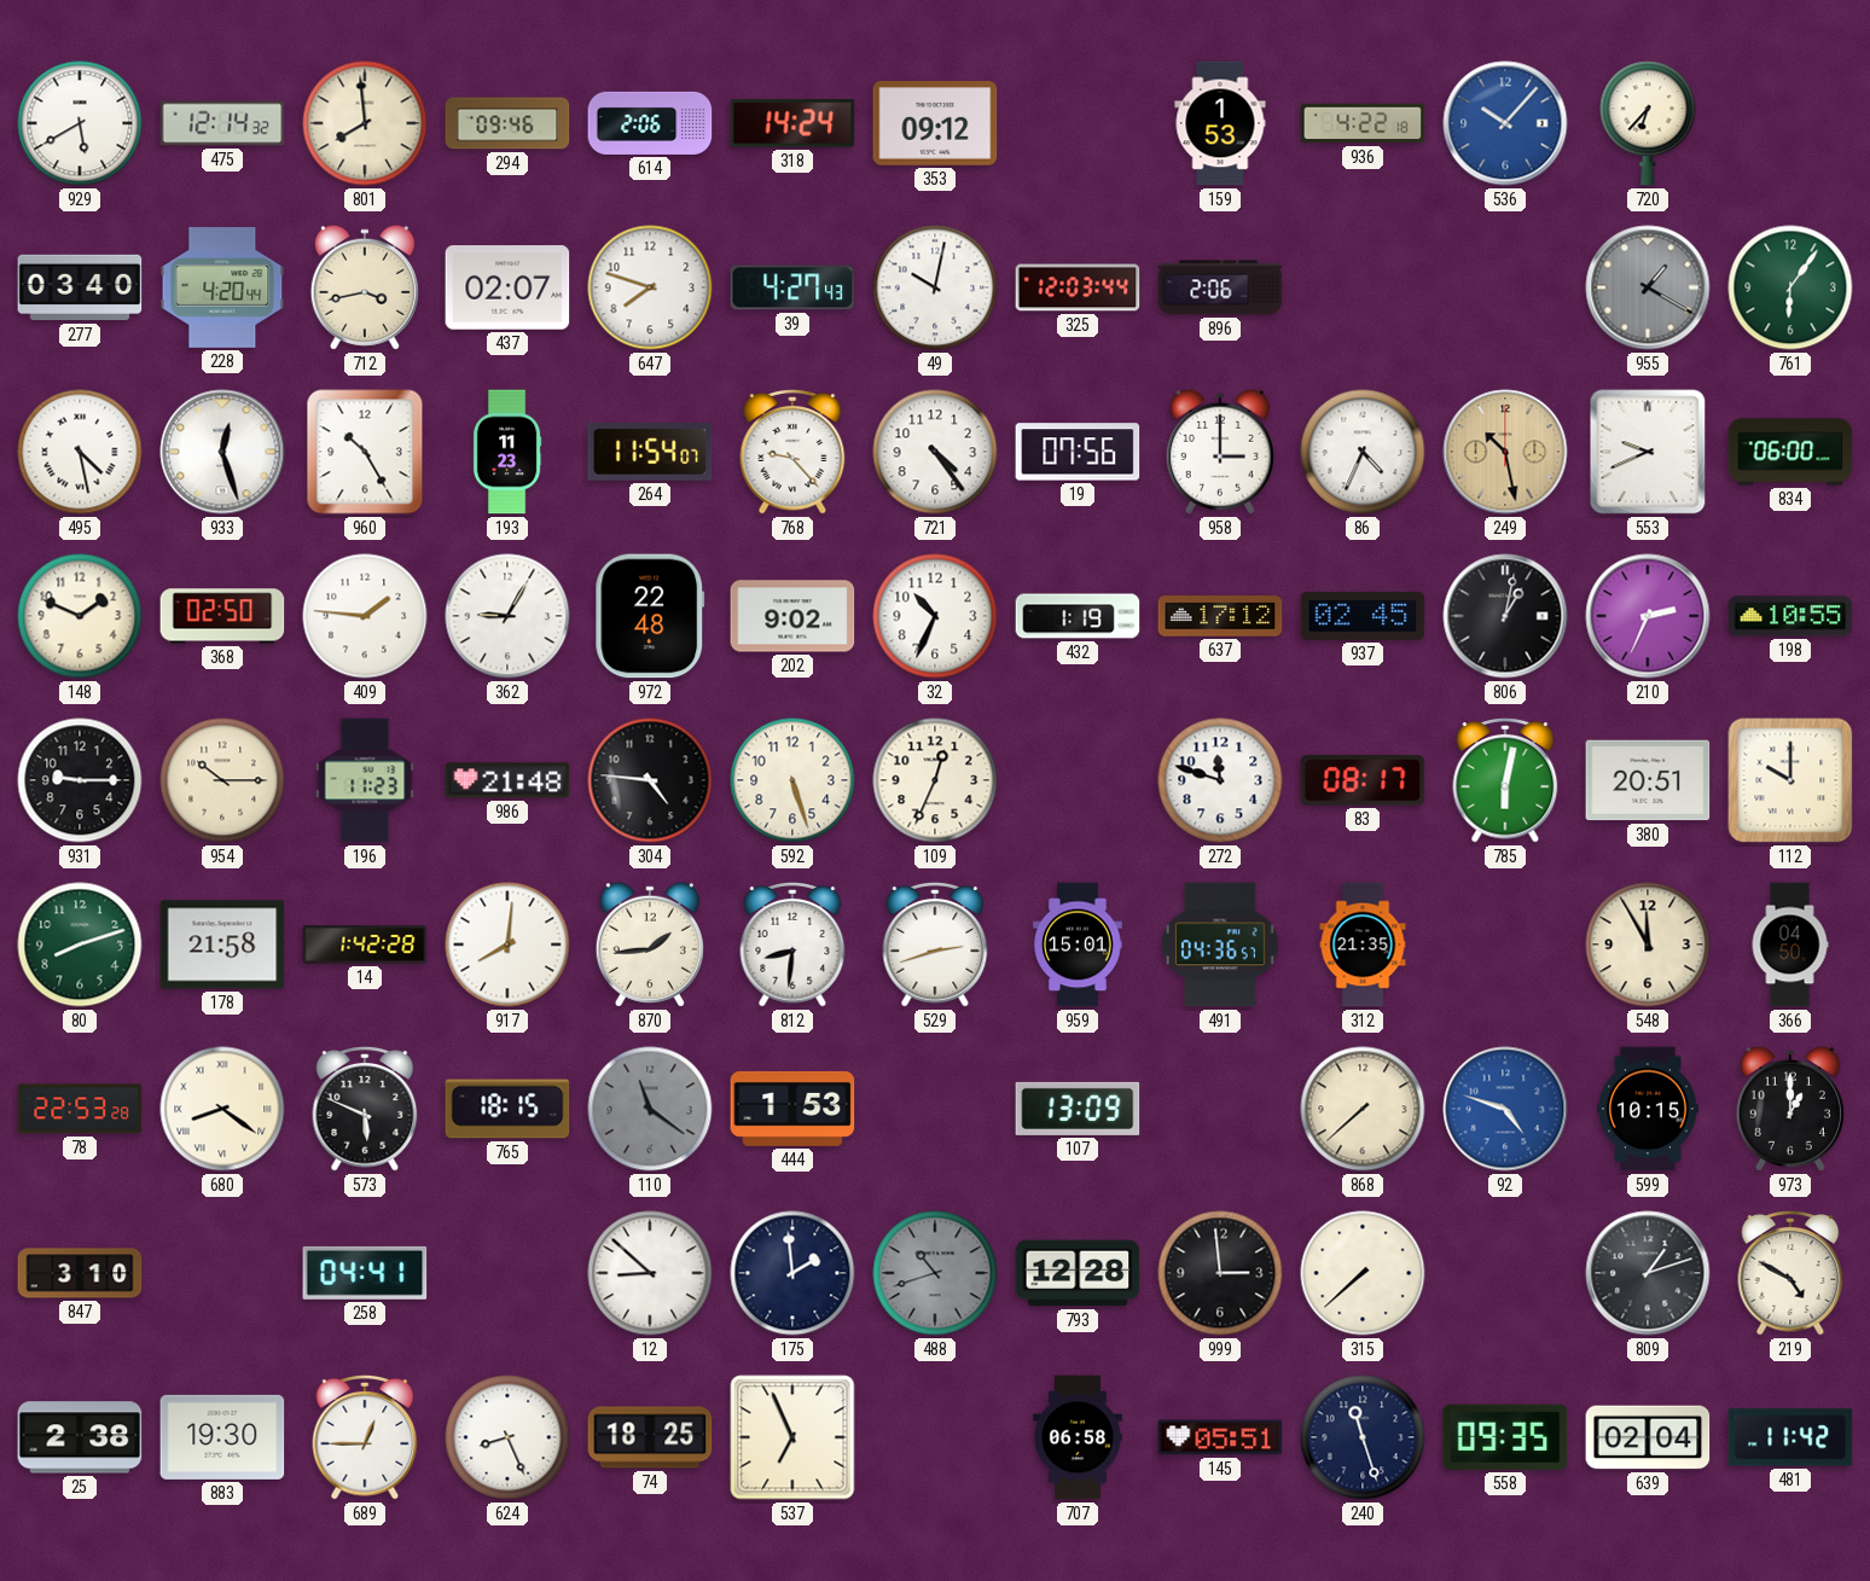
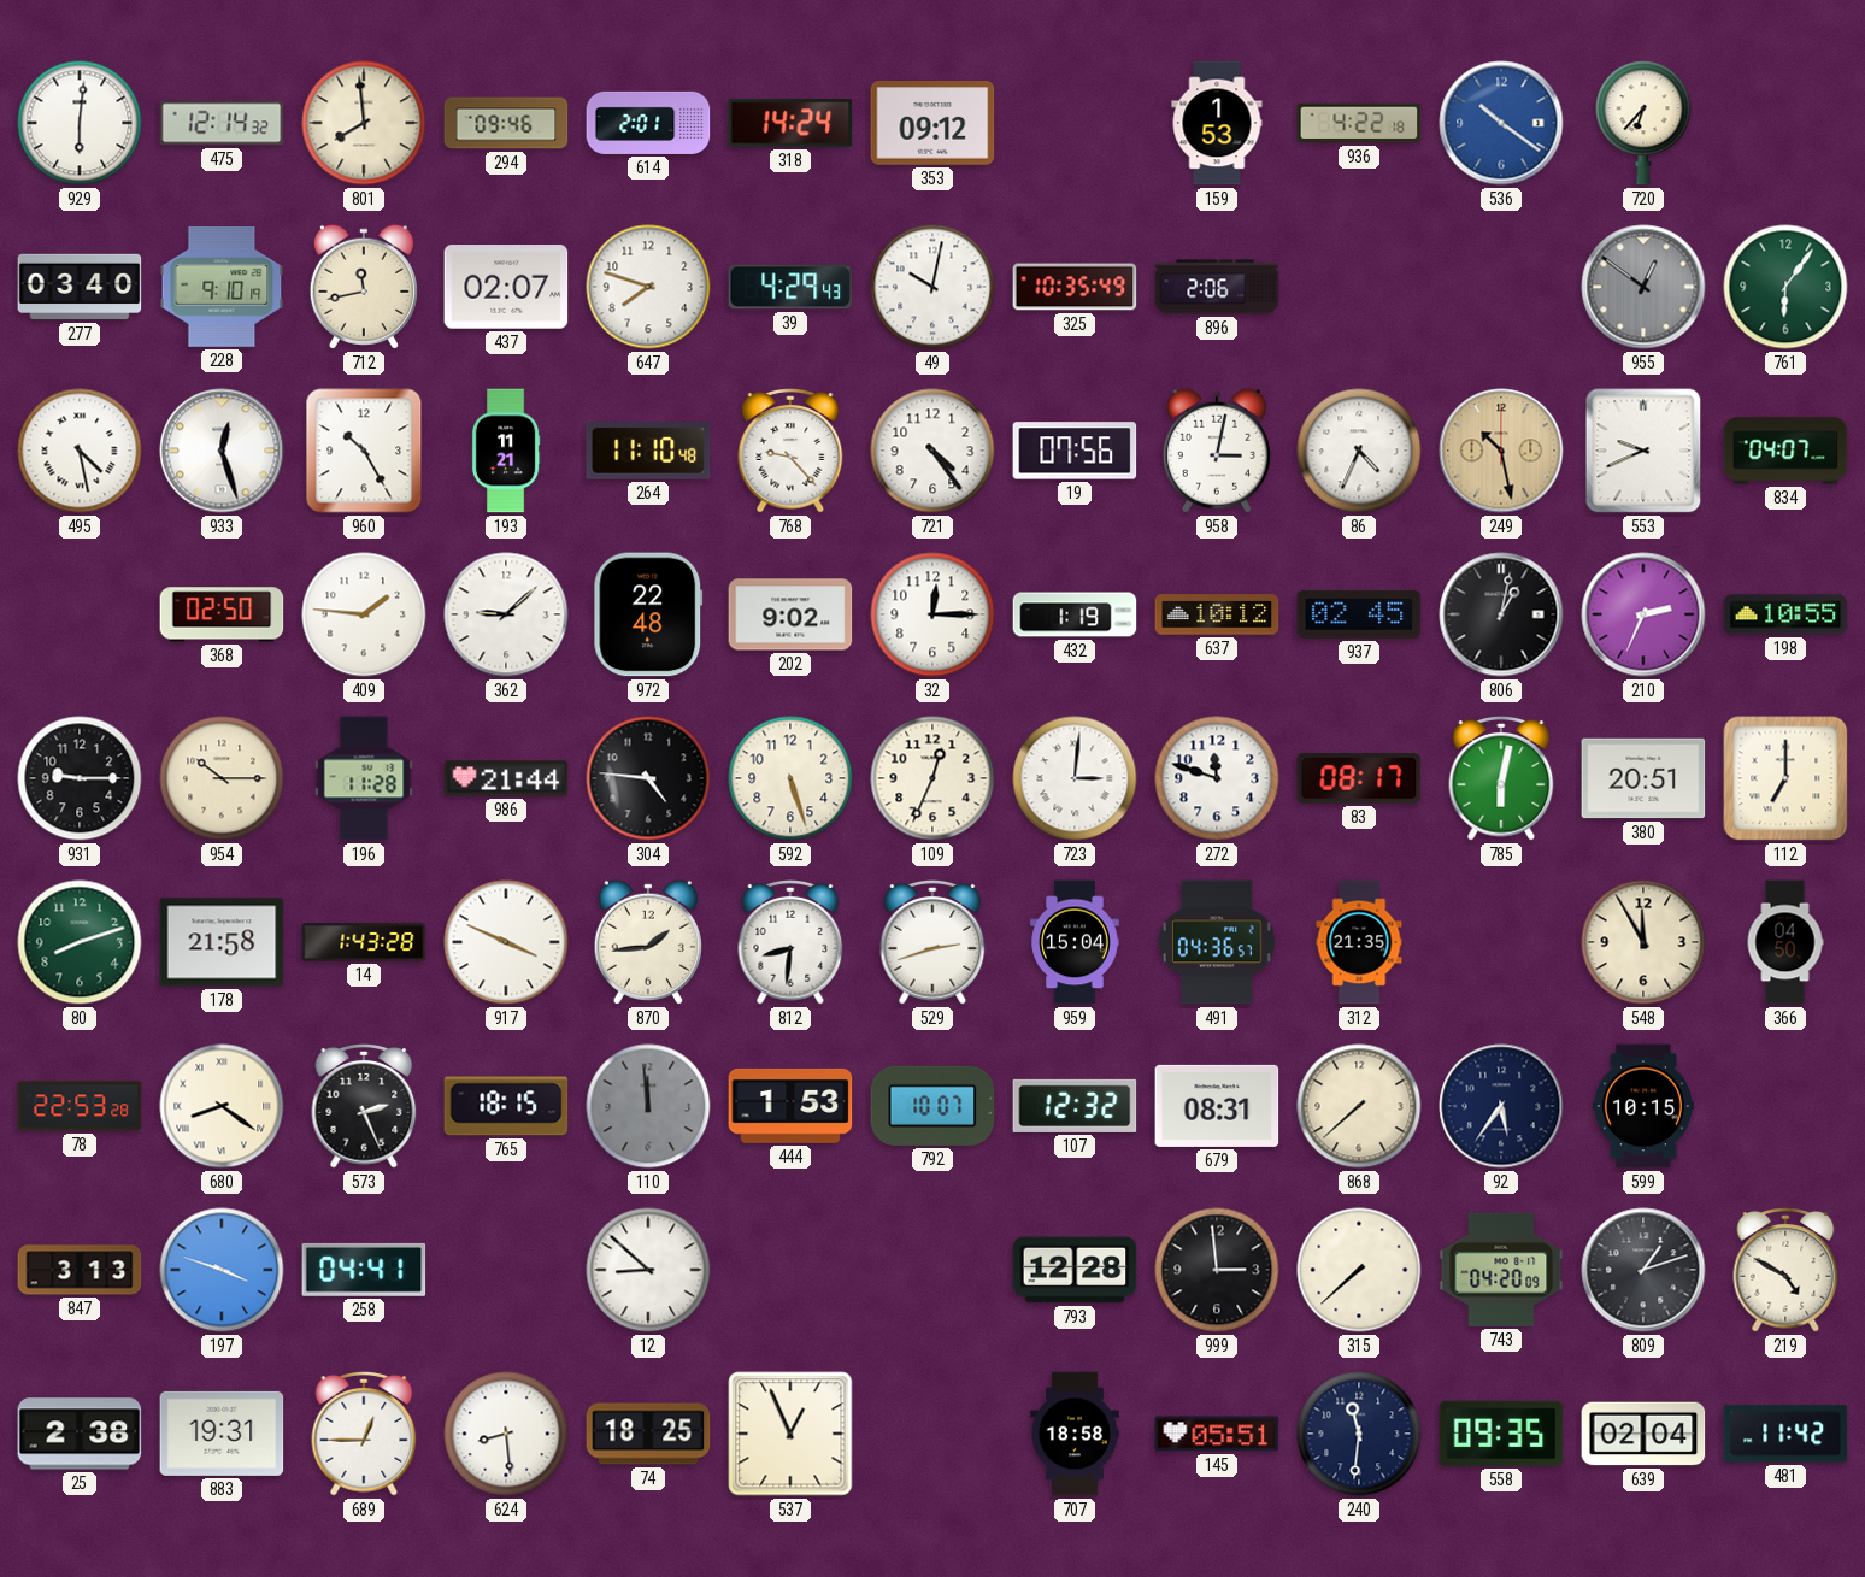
929: 5:40 -> 6:01
614: 2:06 -> 2:01
536: 10:07 -> 10:21
228: 4:20 -> 9:10
712: 3:43 -> 11:43
39: 4:27 -> 4:29
325: 12:03 -> 10:35
955: 1:20 -> 12:51
193: 11:23 -> 11:21
264: 11:54 -> 11:10
958: 3:00 -> 3:02
834: 06:00 -> 04:07
148: 1:49 -> none
362: 9:05 -> 9:08
32: 10:34 -> 12:15
637: 17:12 -> 10:12
196: 11:23 -> 11:28
986: 21:48 -> 21:44
723: none -> 3:01
112: 10:00 -> 7:00
14: 1:42 -> 1:43
917: 8:01 -> 3:49
959: 15:01 -> 15:04
573: 5:49 -> 2:26
110: 11:21 -> 11:59
792: none -> 10:07
107: 13:09 -> 12:32
679: none -> 08:31
92: 4:48 -> 5:36
92 dial: blue -> navy
973: 1:00 -> none
847: 3:10 -> 3:13
197: none -> 3:48
175: 1:59 -> none
488: 10:42 -> none
743: none -> 04:20
883: 19:30 -> 19:31
624: 8:26 -> 8:29
537: 6:56 -> 12:56
707: 06:58 -> 18:58
240: 11:27 -> 11:31
